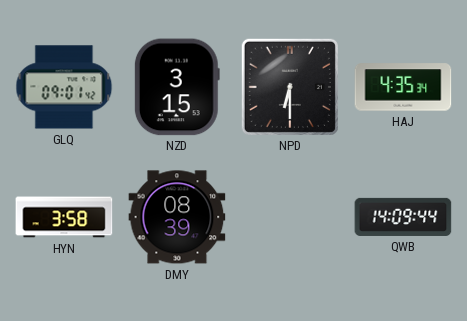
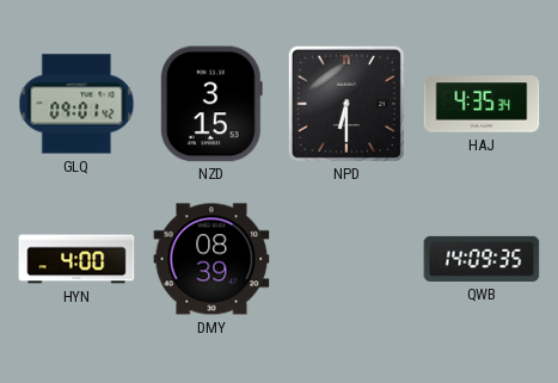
HYN: 3:58 -> 4:00
QWB: 14:09:44 -> 14:09:35
